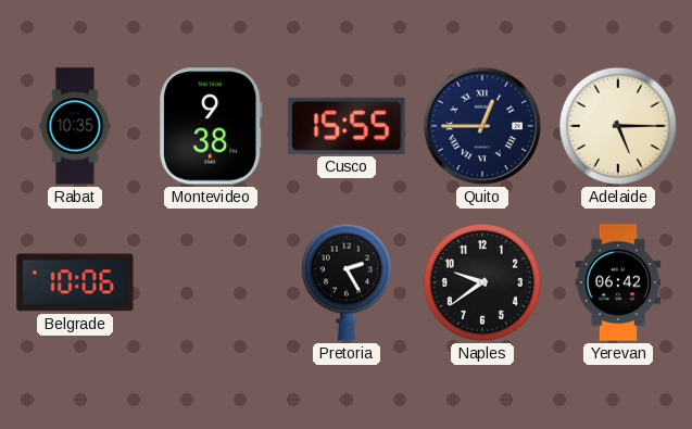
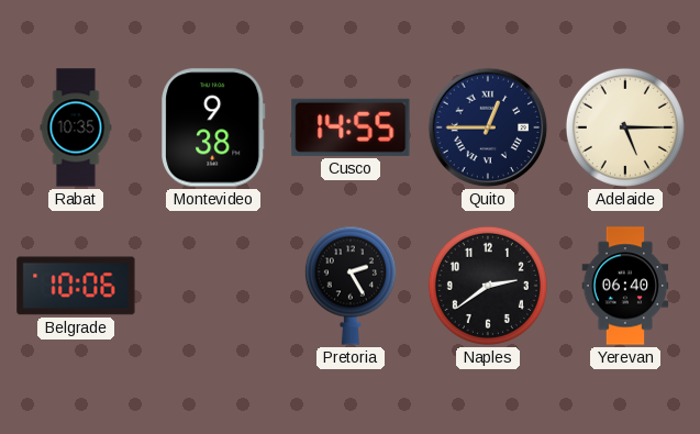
Cusco: 15:55 -> 14:55
Naples: 9:39 -> 2:39
Yerevan: 06:42 -> 06:40
